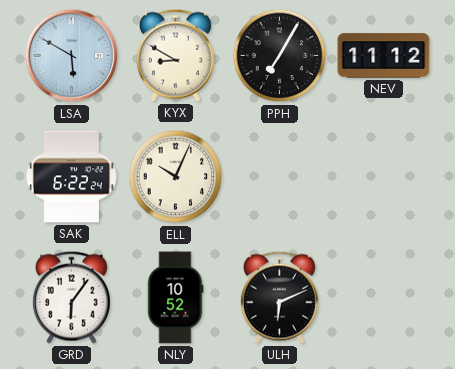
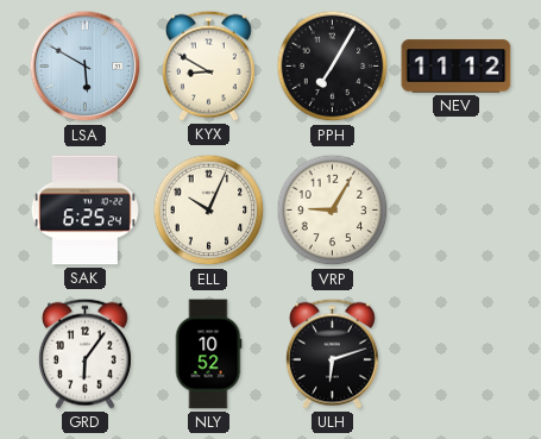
SAK: 6:22 -> 6:25
VRP: none -> 9:05
ULH: 6:11 -> 6:12
